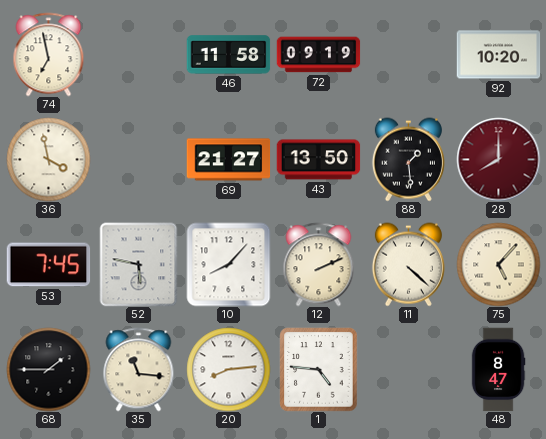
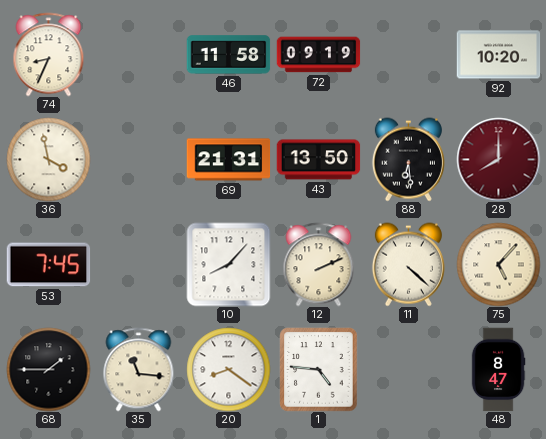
74: 6:58 -> 8:34
69: 21:27 -> 21:31
88: 1:29 -> 6:29
52: 5:47 -> none
20: 8:14 -> 8:21
